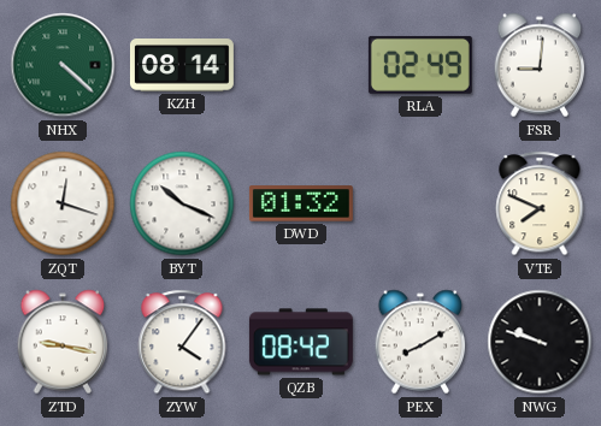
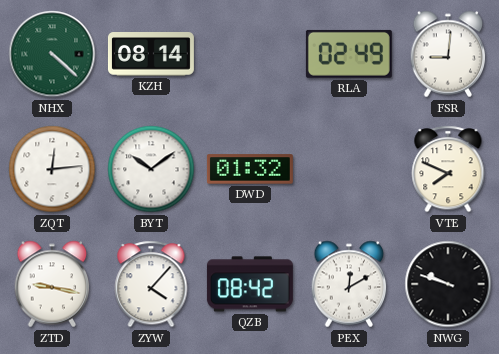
ZQT: 12:18 -> 12:14
BYT: 10:19 -> 10:09
ZYW: 4:06 -> 4:07
PEX: 8:10 -> 12:10
